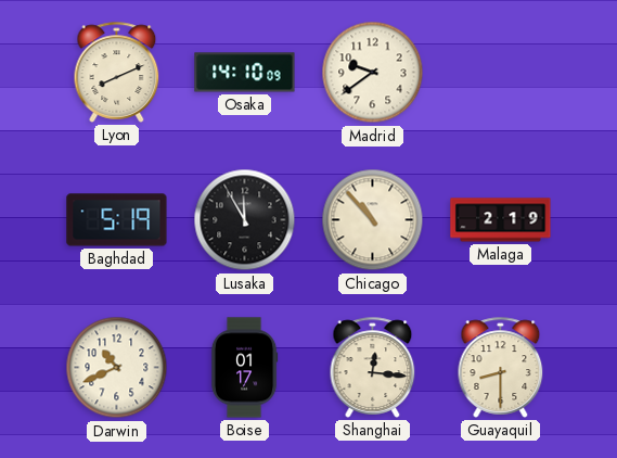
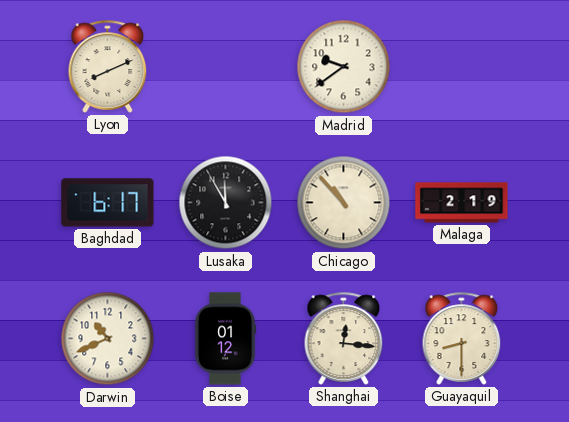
Osaka: 14:10 -> none
Baghdad: 5:19 -> 6:17
Boise: 01:17 -> 01:12
